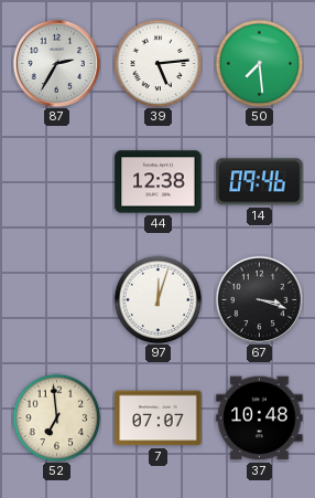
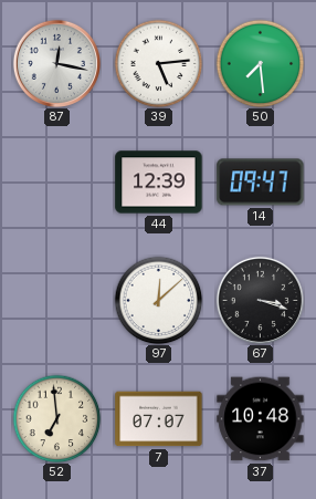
87: 2:35 -> 12:17
44: 12:38 -> 12:39
14: 09:46 -> 09:47
97: 12:03 -> 12:08
